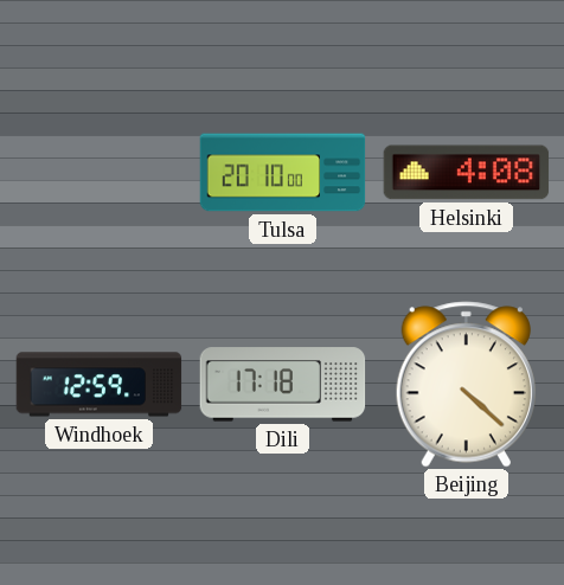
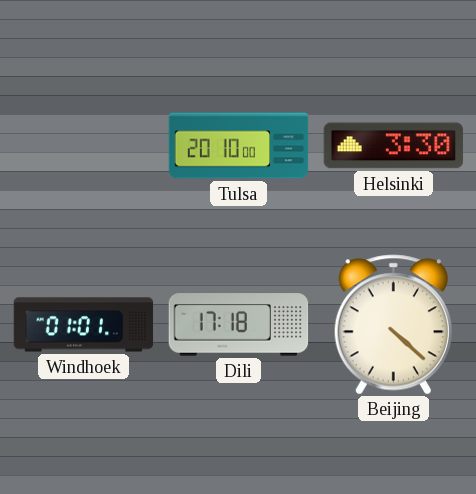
Helsinki: 4:08 -> 3:30
Windhoek: 12:59 -> 01:01
